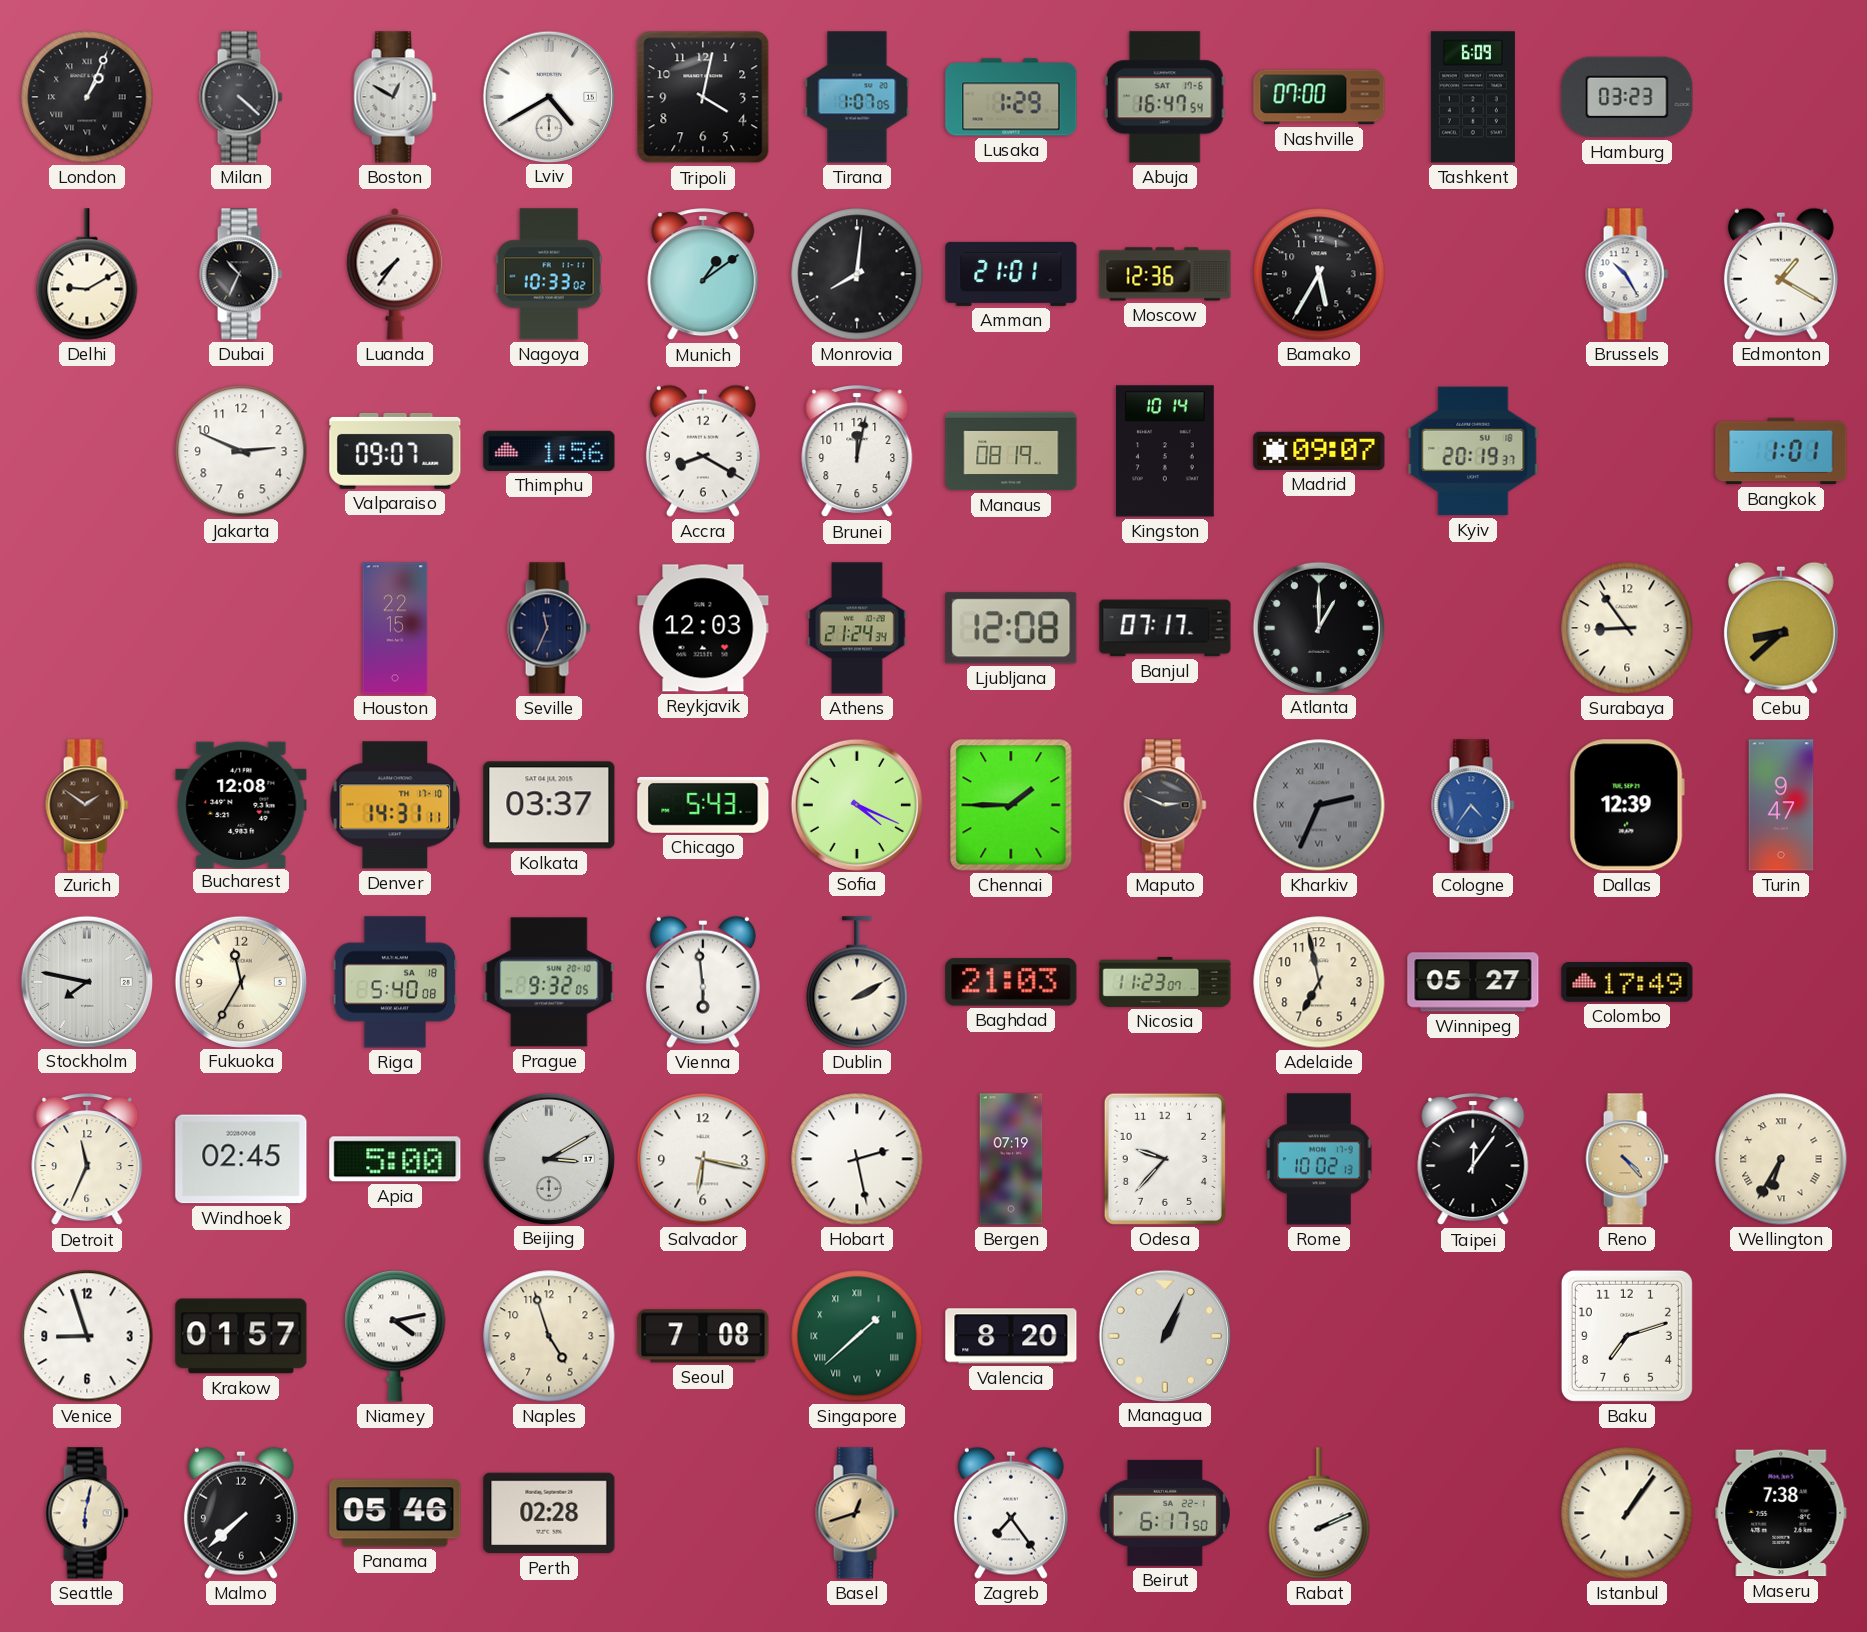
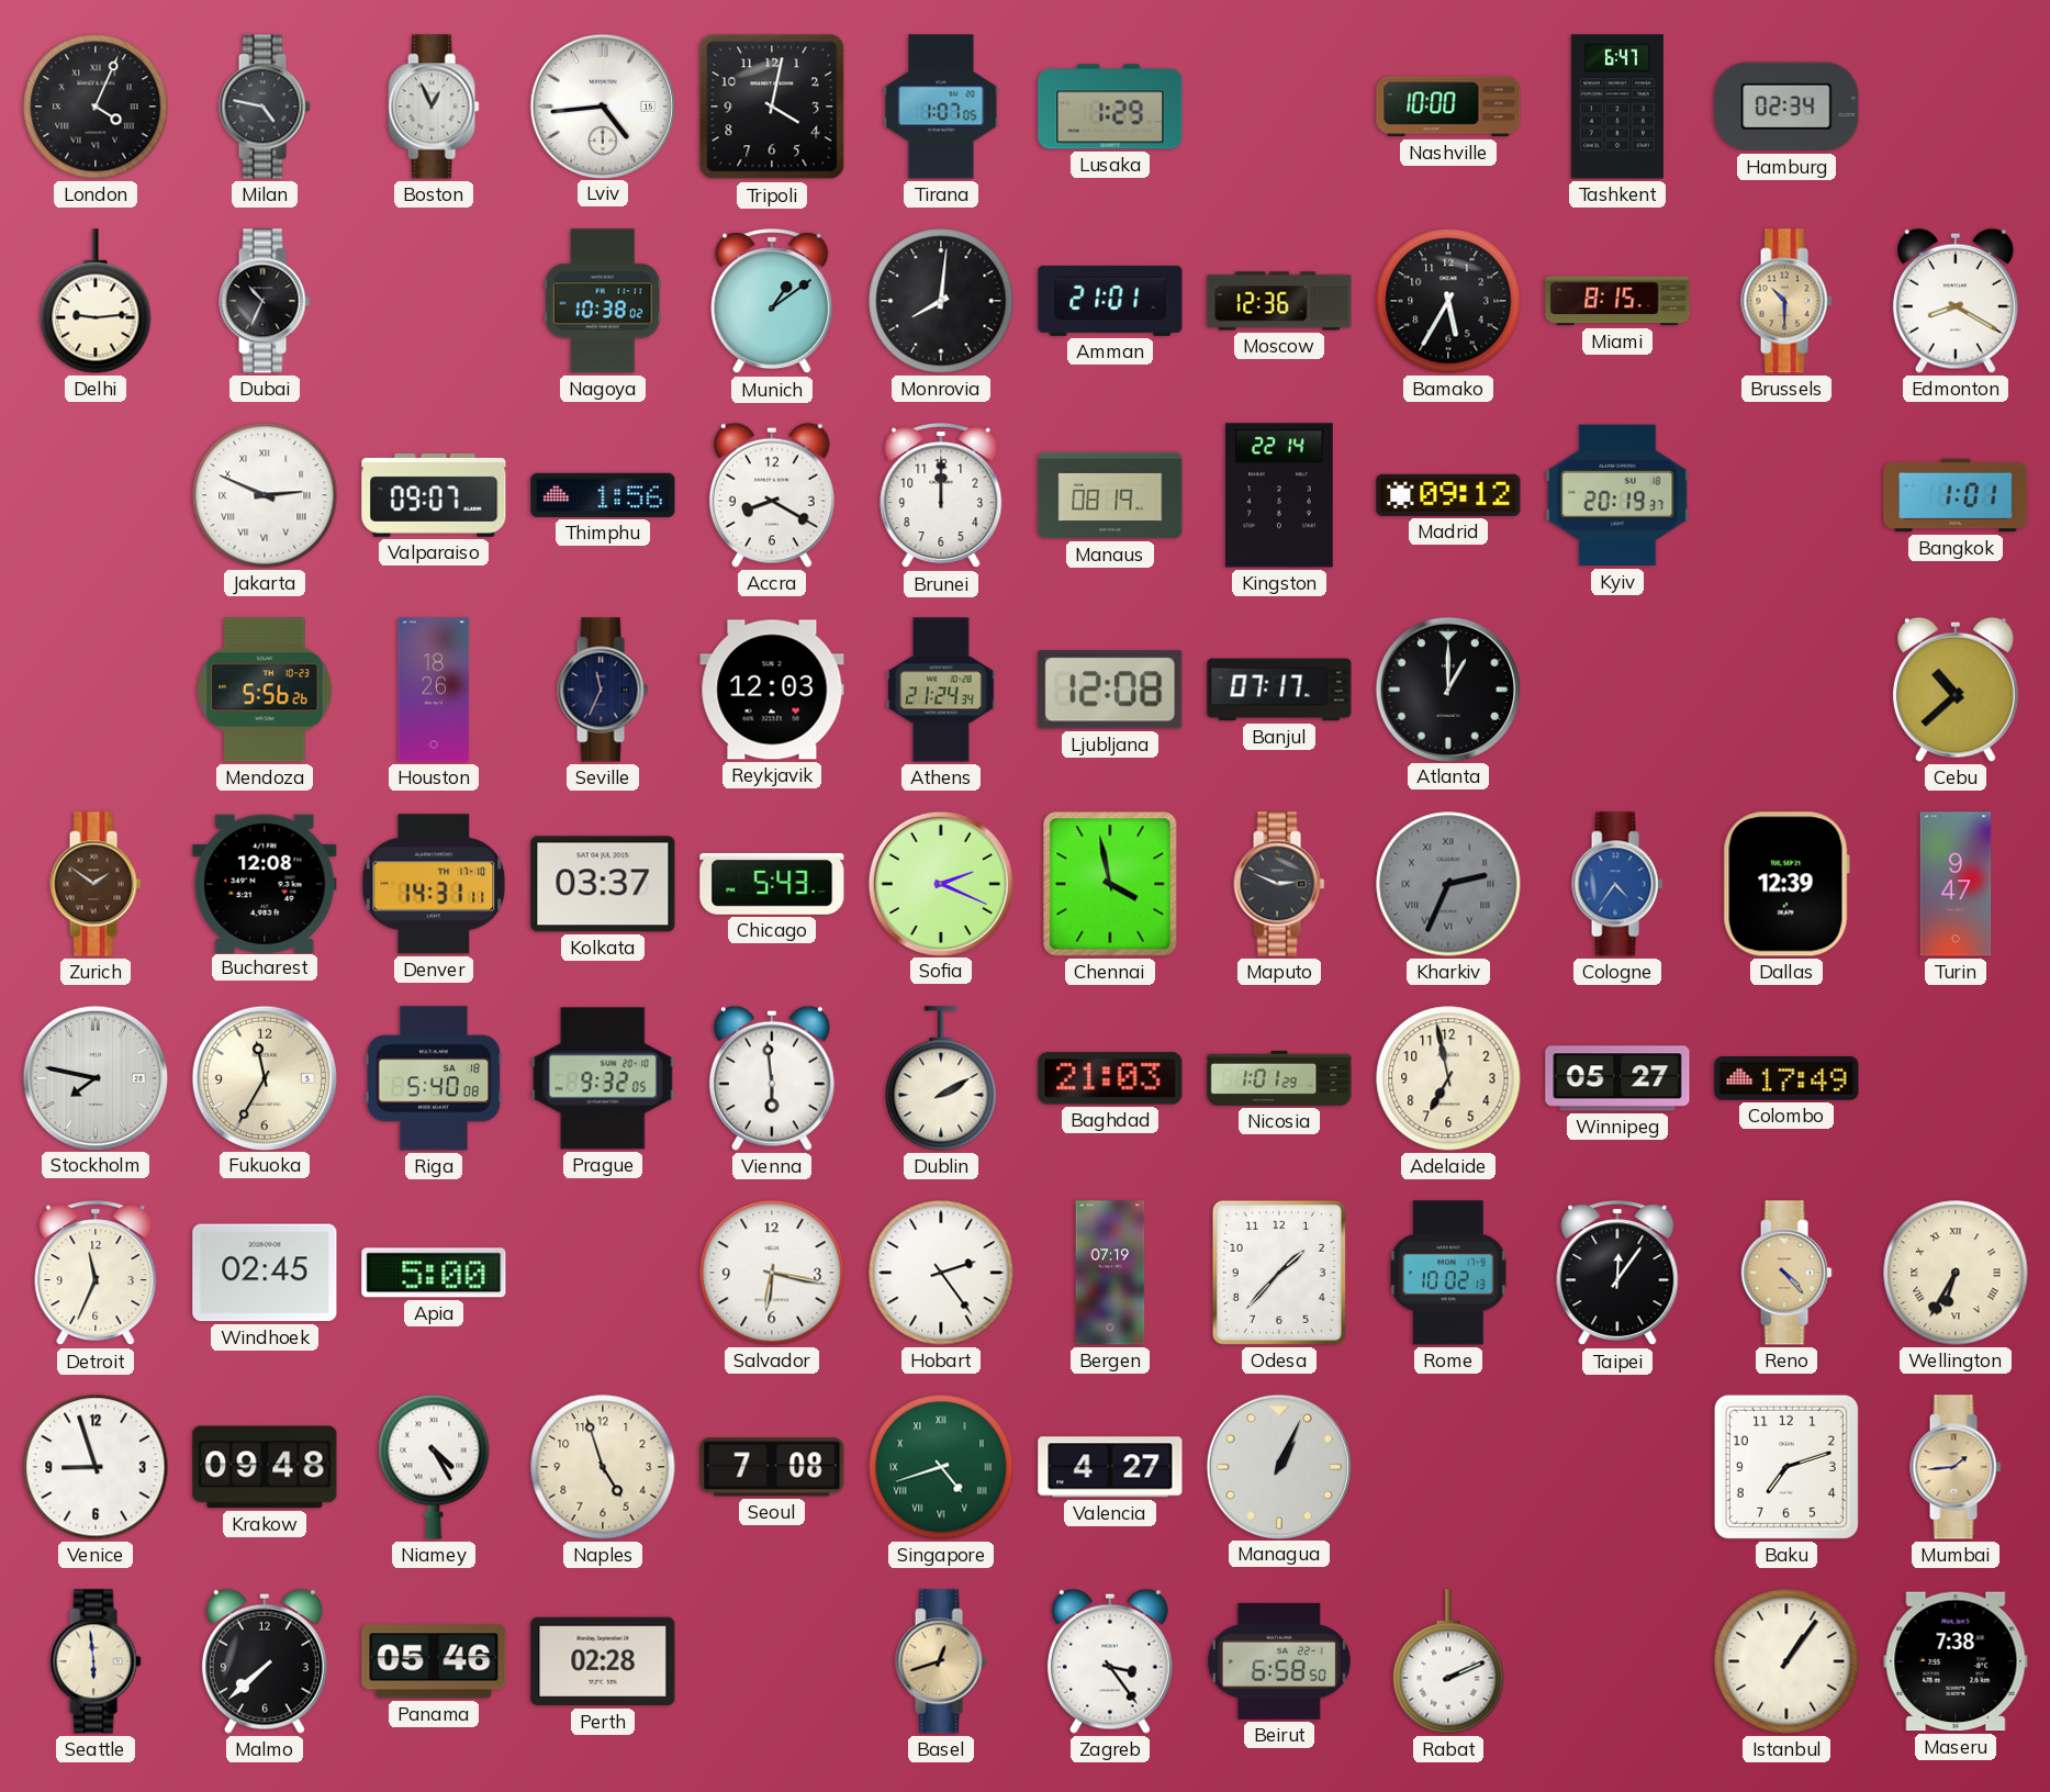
London: 1:04 -> 4:04
Milan: 4:22 -> 4:47
Boston: 12:50 -> 12:56
Lviv: 4:40 -> 4:44
Abuja: 16:47 -> none
Nashville: 07:00 -> 10:00
Tashkent: 6:09 -> 6:47
Hamburg: 03:23 -> 02:34
Delhi: 9:10 -> 9:14
Luanda: 7:36 -> none
Nagoya: 10:33 -> 10:38
Miami: none -> 8:15
Brussels: 10:25 -> 10:30
Brussels dial: white -> champagne
Edmonton: 1:20 -> 8:20
Jakarta numerals: Arabic -> Roman
Brunei: 12:02 -> 12:00
Kingston: 10:14 -> 22:14
Madrid: 09:07 -> 09:12
Mendoza: none -> 5:56
Houston: 22:15 -> 18:26
Surabaya: 8:54 -> none
Cebu: 8:38 -> 10:38
Sofia: 4:19 -> 2:19
Chennai: 1:45 -> 3:58
Nicosia: 11:23 -> 1:01
Beijing: 3:10 -> none
Hobart: 2:28 -> 2:24
Odesa: 9:37 -> 1:37
Krakow: 01:57 -> 09:48
Niamey: 4:13 -> 4:25
Singapore: 1:38 -> 4:42
Valencia: 8:20 -> 4:27
Mumbai: none -> 1:44
Seattle: 6:02 -> 5:59
Zagreb: 7:24 -> 3:24
Beirut: 6:17 -> 6:58
